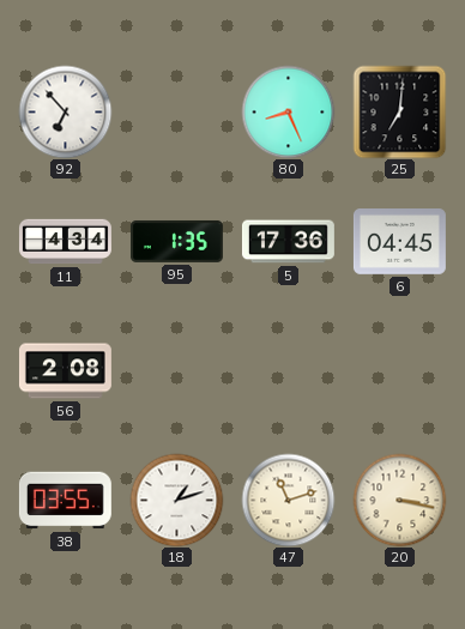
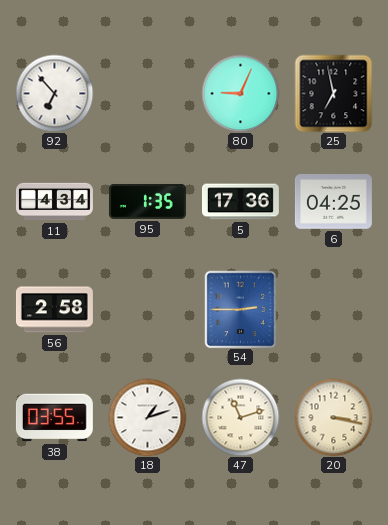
80: 8:26 -> 9:04
25: 7:01 -> 6:58
6: 04:45 -> 04:25
56: 2:08 -> 2:58
54: none -> 2:45
